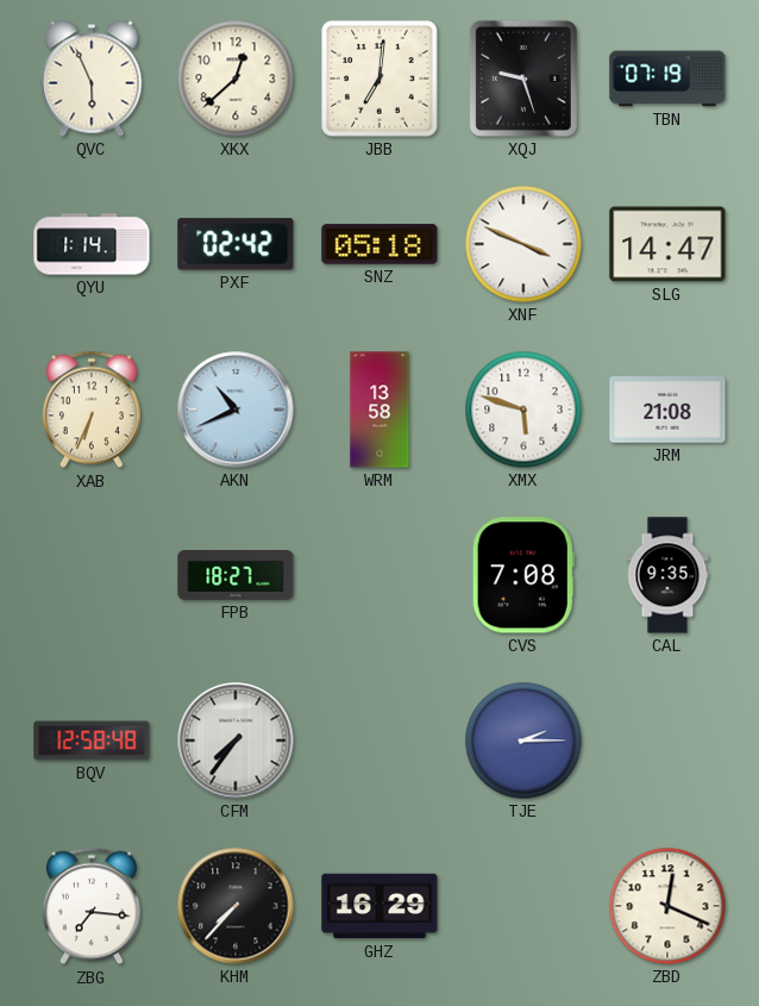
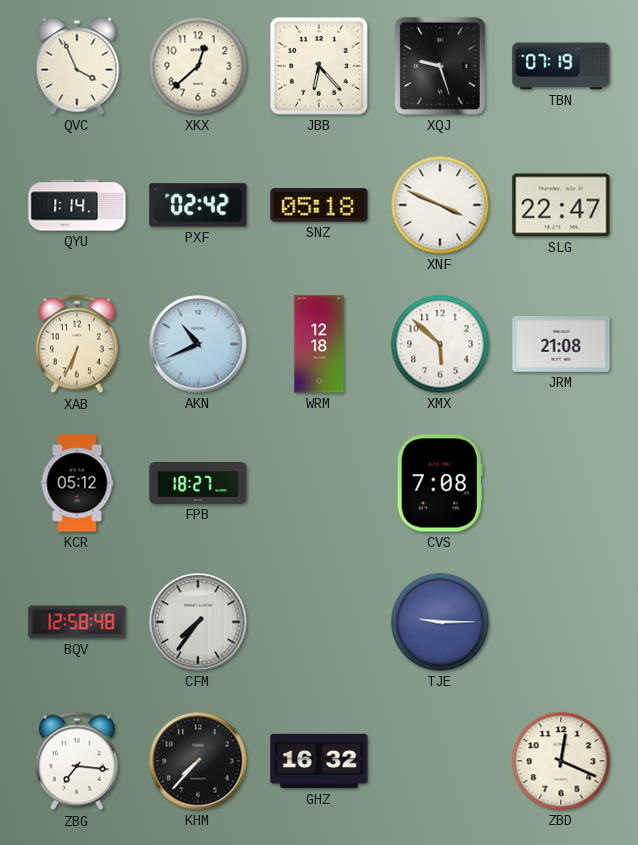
QVC: 5:56 -> 3:56
JBB: 7:01 -> 6:23
SLG: 14:47 -> 22:47
WRM: 13:58 -> 12:18
XMX: 5:48 -> 5:52
KCR: none -> 05:12
CAL: 9:35 -> none
TJE: 2:15 -> 9:15
GHZ: 16:29 -> 16:32
